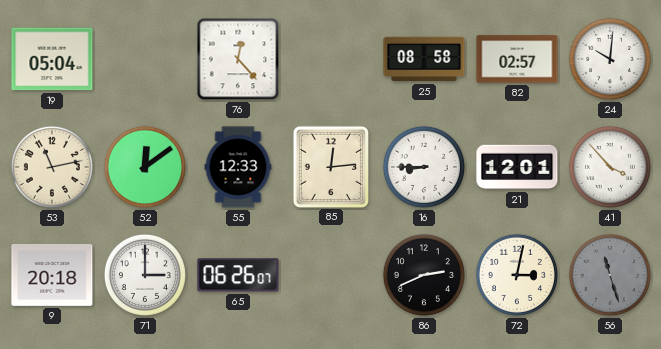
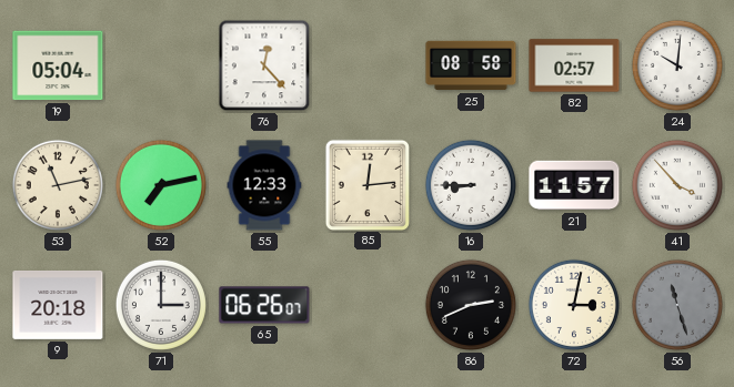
52: 12:09 -> 7:13
21: 12:01 -> 11:57
